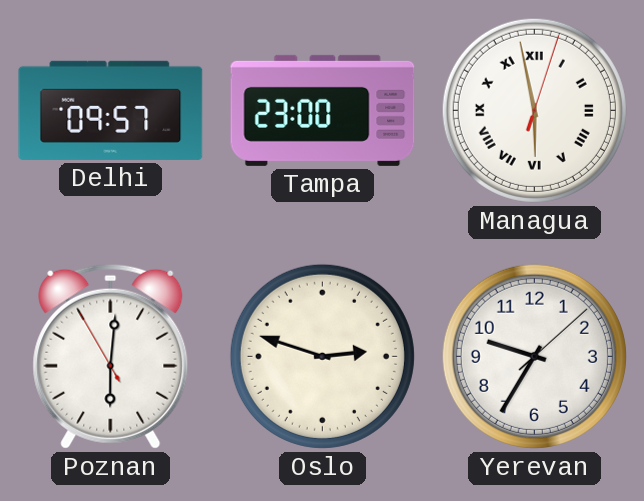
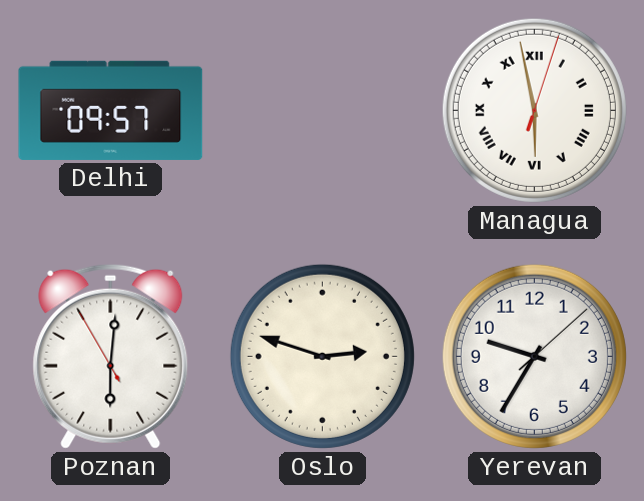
Tampa: 23:00 -> none
